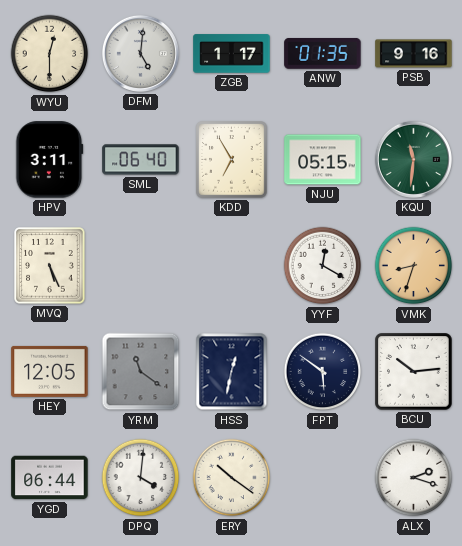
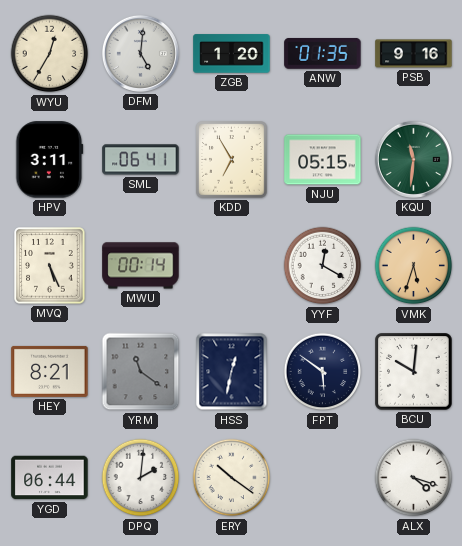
WYU: 12:30 -> 12:35
ZGB: 1:17 -> 1:20
SML: 06:40 -> 06:41
MWU: none -> 00:14
VMK: 8:33 -> 5:33
HEY: 12:05 -> 8:21
BCU: 10:14 -> 10:01
DPQ: 4:01 -> 2:01
ALX: 2:18 -> 4:18
